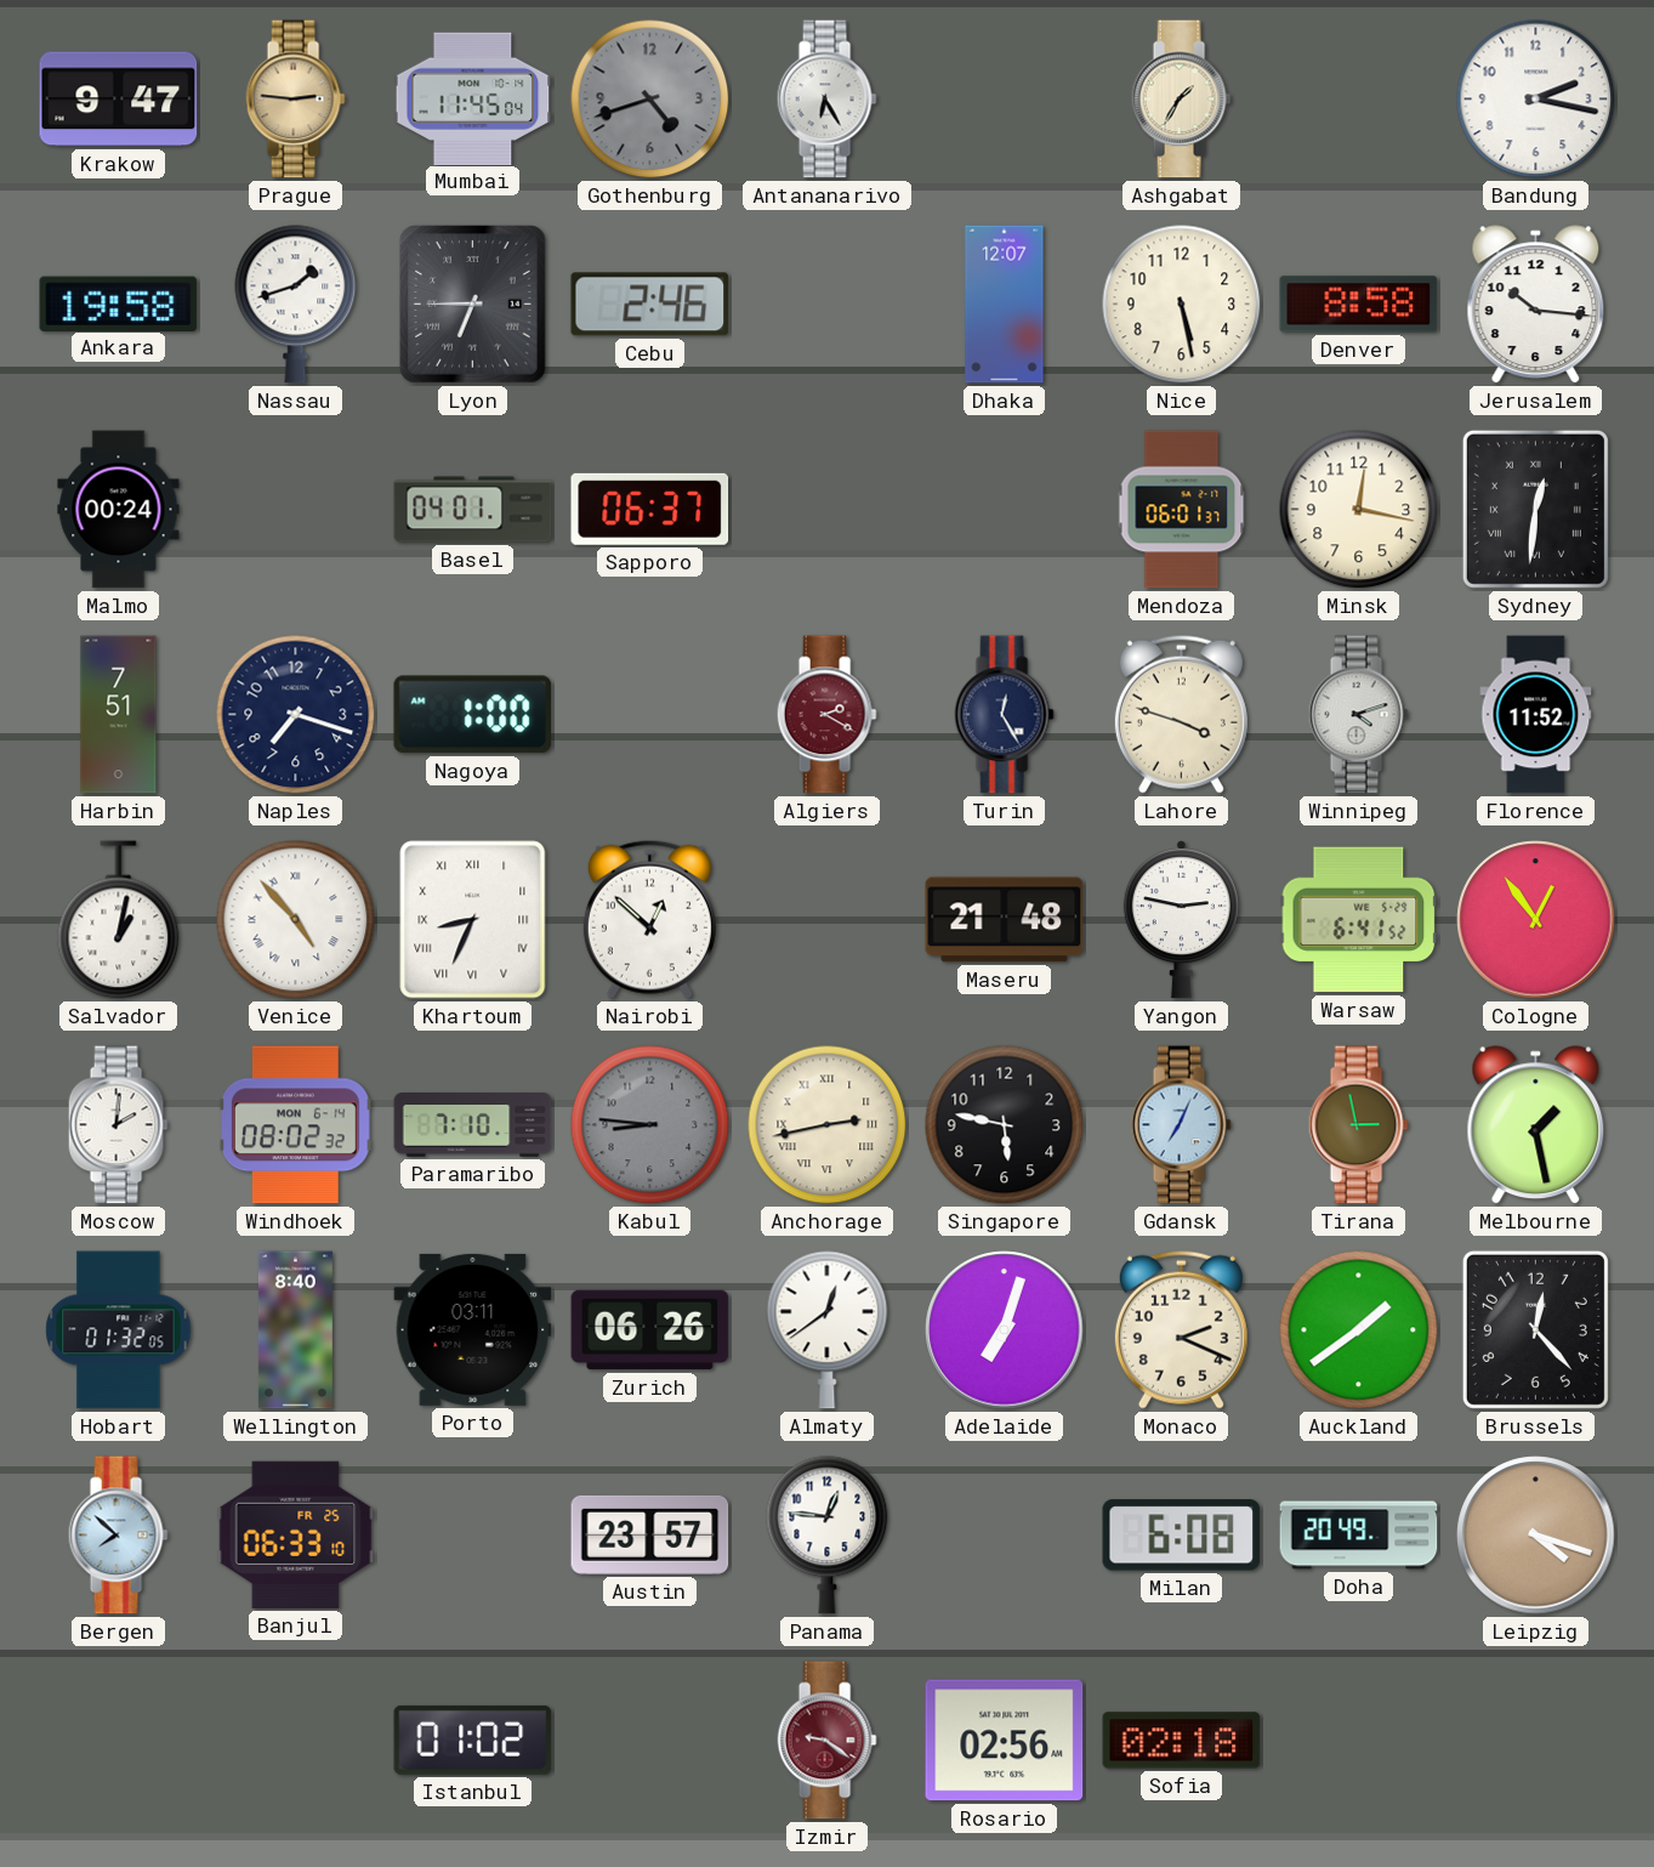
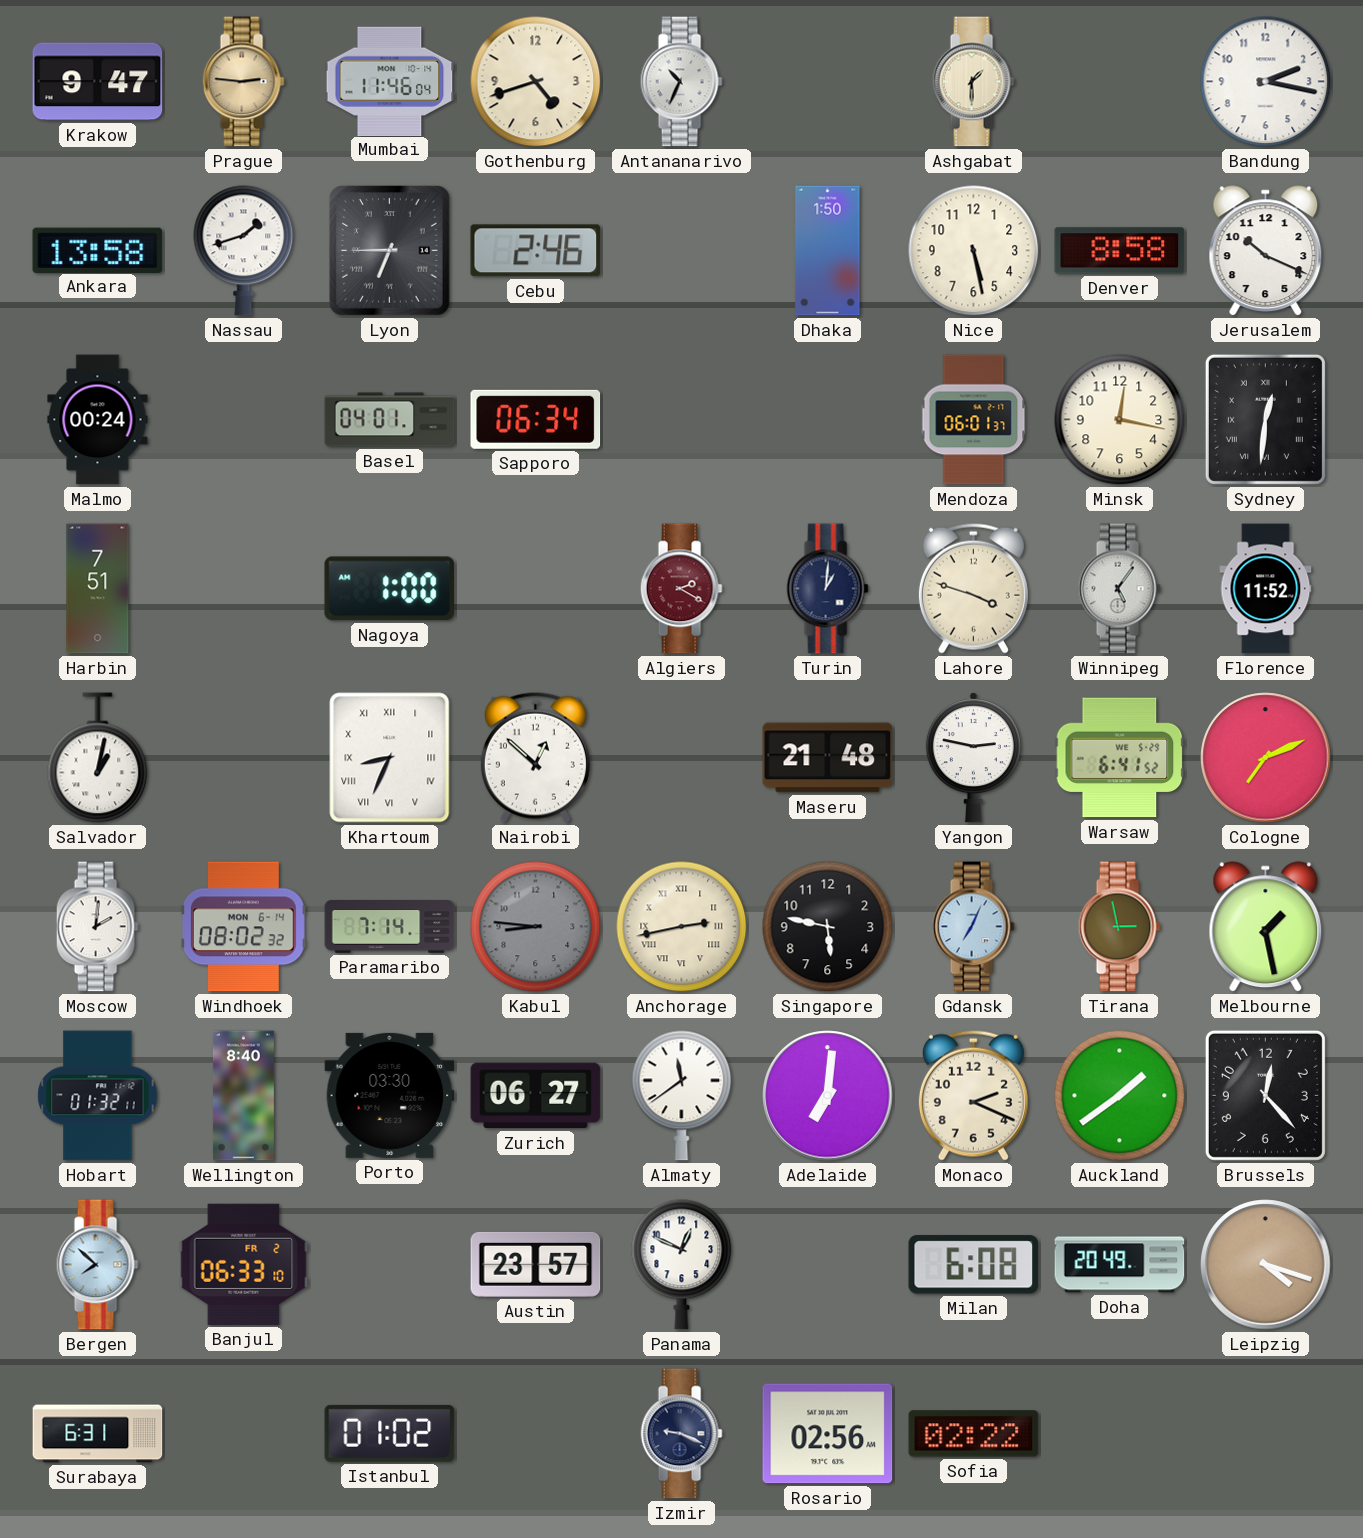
Mumbai: 11:45 -> 11:46
Gothenburg dial: grey -> cream
Antananarivo: 6:25 -> 10:34
Ashgabat: 1:35 -> 1:30
Ankara: 19:58 -> 13:58
Dhaka: 12:07 -> 1:50
Jerusalem: 10:16 -> 10:19
Sapporo: 06:37 -> 06:34
Naples: 7:18 -> none
Turin: 12:25 -> 1:01
Winnipeg: 4:12 -> 5:06
Venice: 4:53 -> none
Cologne: 12:54 -> 7:11
Paramaribo: 7:10 -> 7:14
Hobart: 01:32:05 -> 01:32:11
Porto: 03:11 -> 03:30
Zurich: 06:26 -> 06:27
Almaty: 12:39 -> 11:39
Adelaide: 7:03 -> 7:01
Banjul date: FR 25 -> FR 2
Panama: 12:46 -> 12:49
Surabaya: none -> 6:31
Izmir: 9:21 -> 9:19
Izmir dial: burgundy -> navy
Sofia: 02:18 -> 02:22
